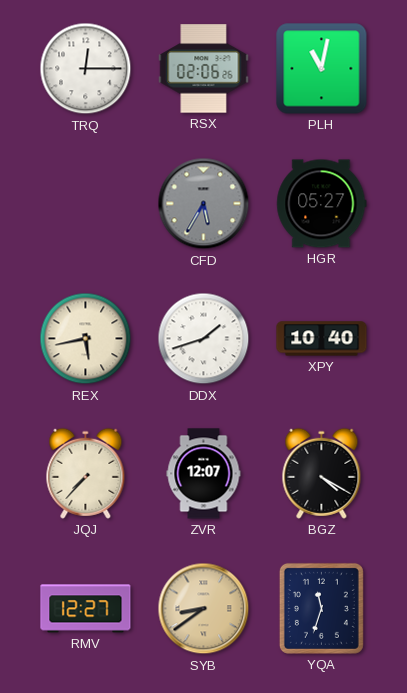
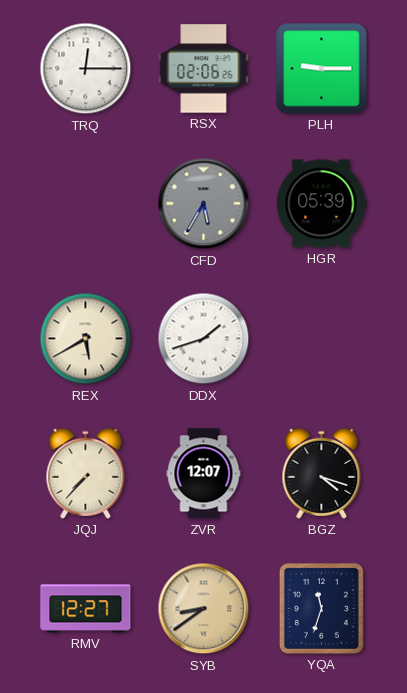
PLH: 11:02 -> 9:15
HGR: 05:27 -> 05:39
REX: 5:43 -> 5:40
XPY: 10:40 -> none
BGZ: 4:20 -> 4:18
